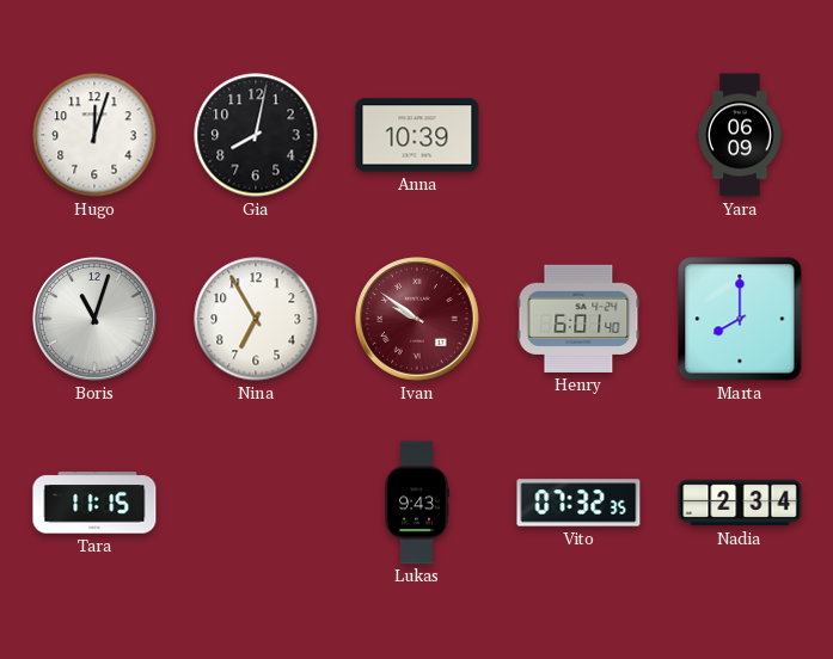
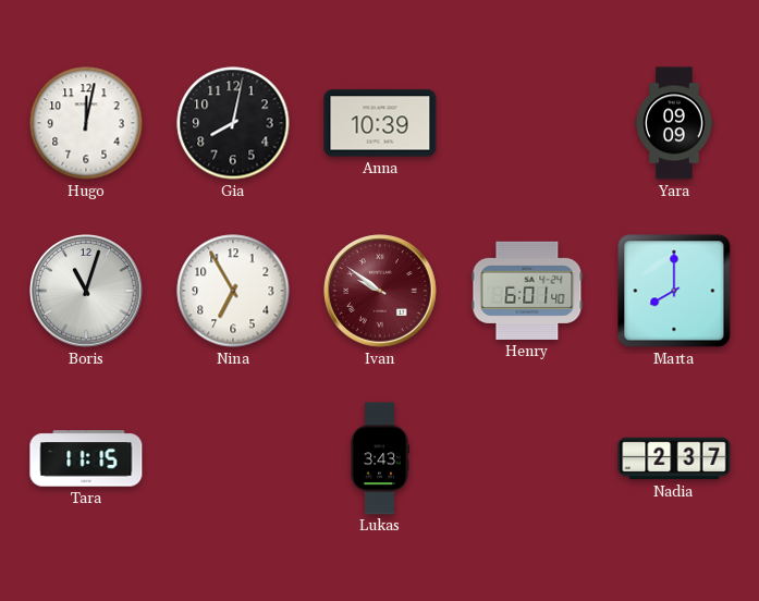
Hugo: 12:03 -> 12:02
Yara: 06:09 -> 09:09
Lukas: 9:43 -> 3:43
Vito: 07:32 -> none
Nadia: 2:34 -> 2:37
